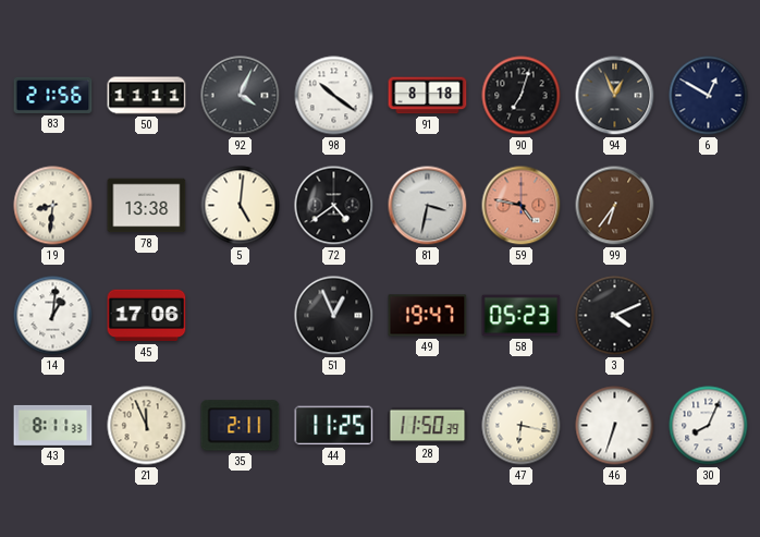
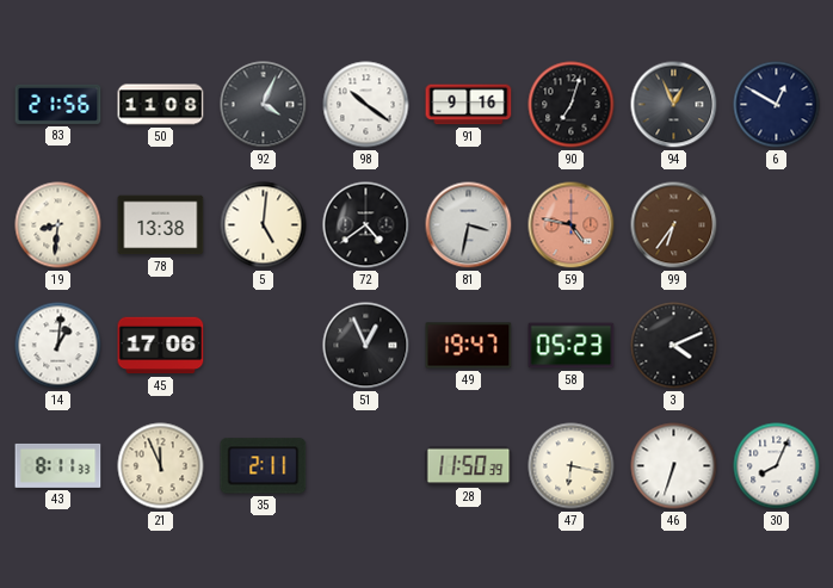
50: 11:11 -> 11:08
91: 8:18 -> 9:16
44: 11:25 -> none
